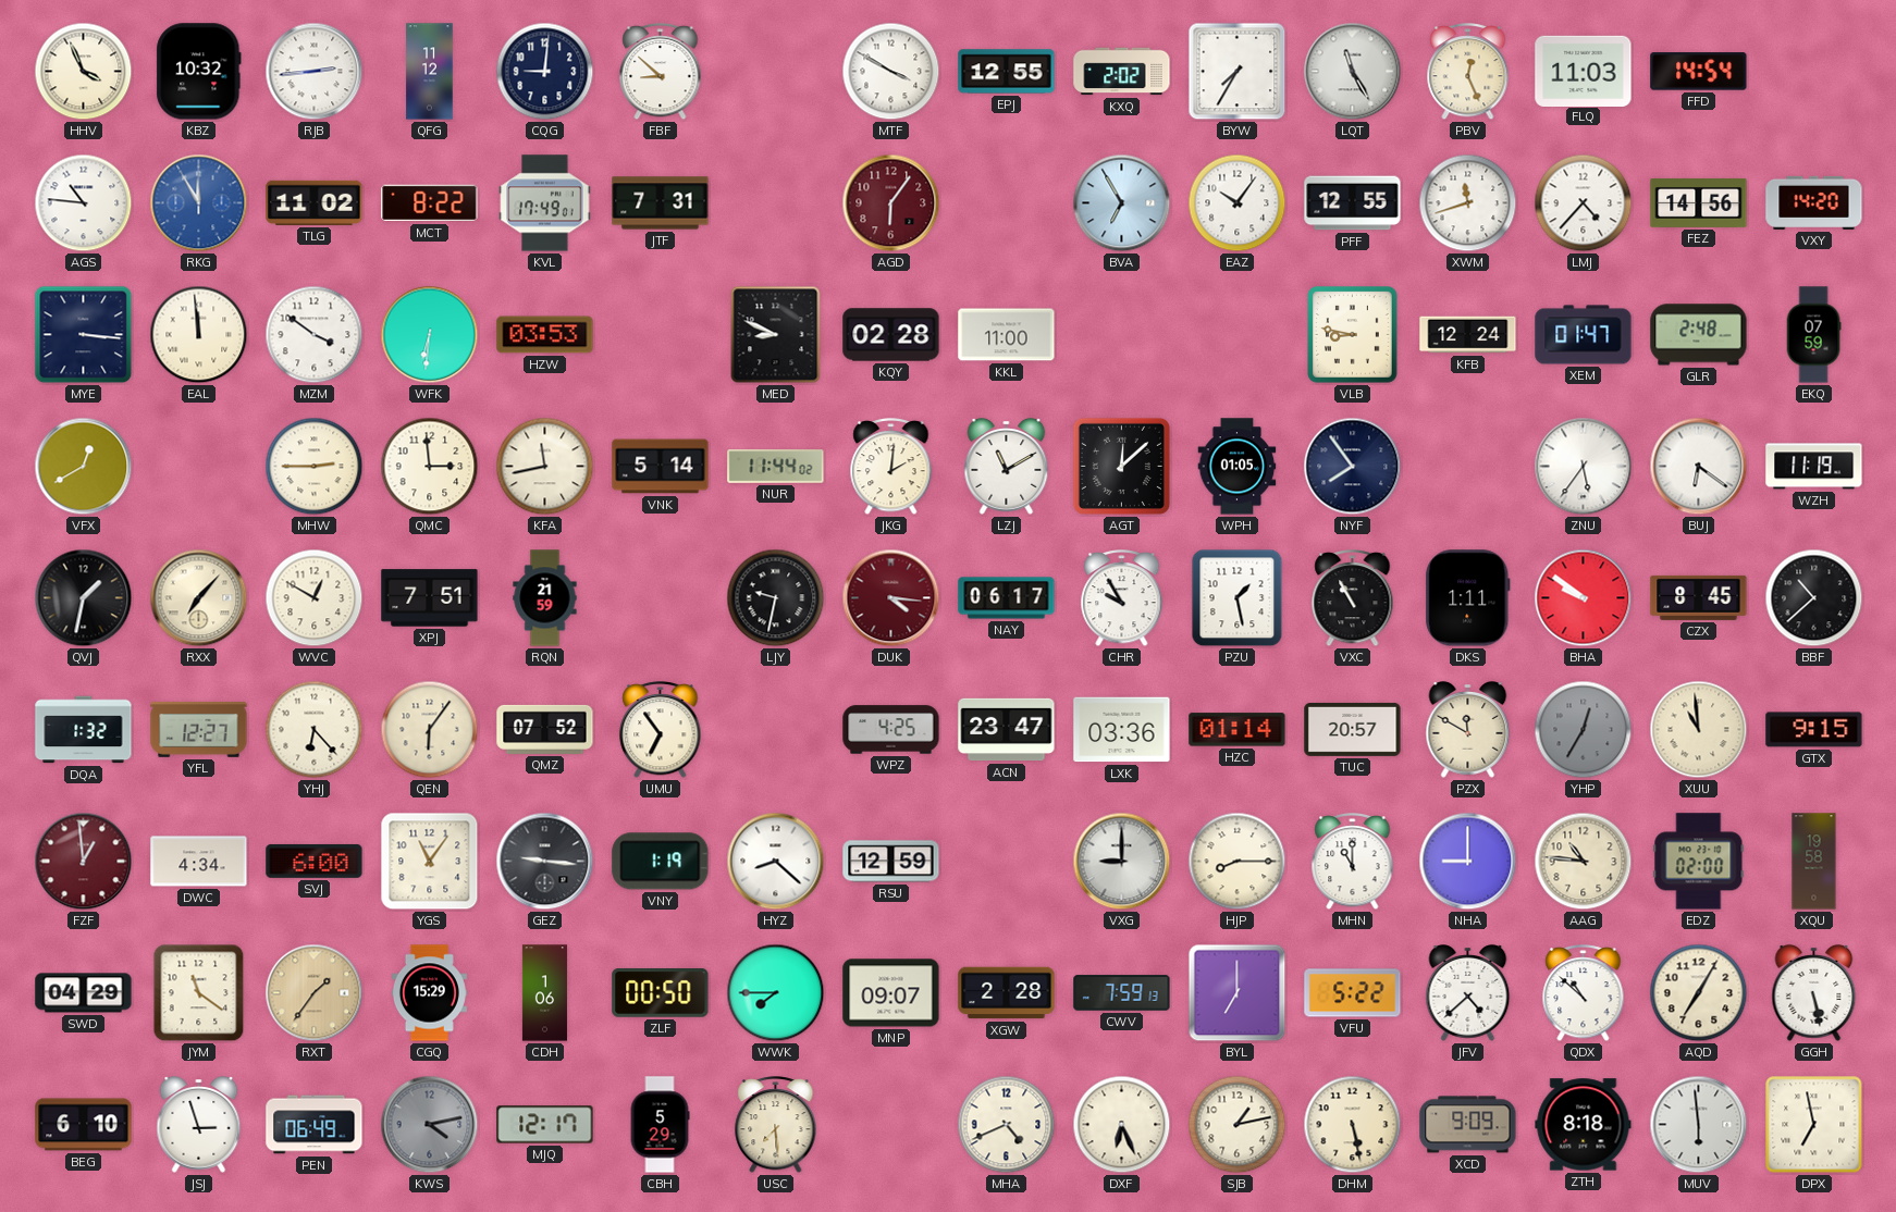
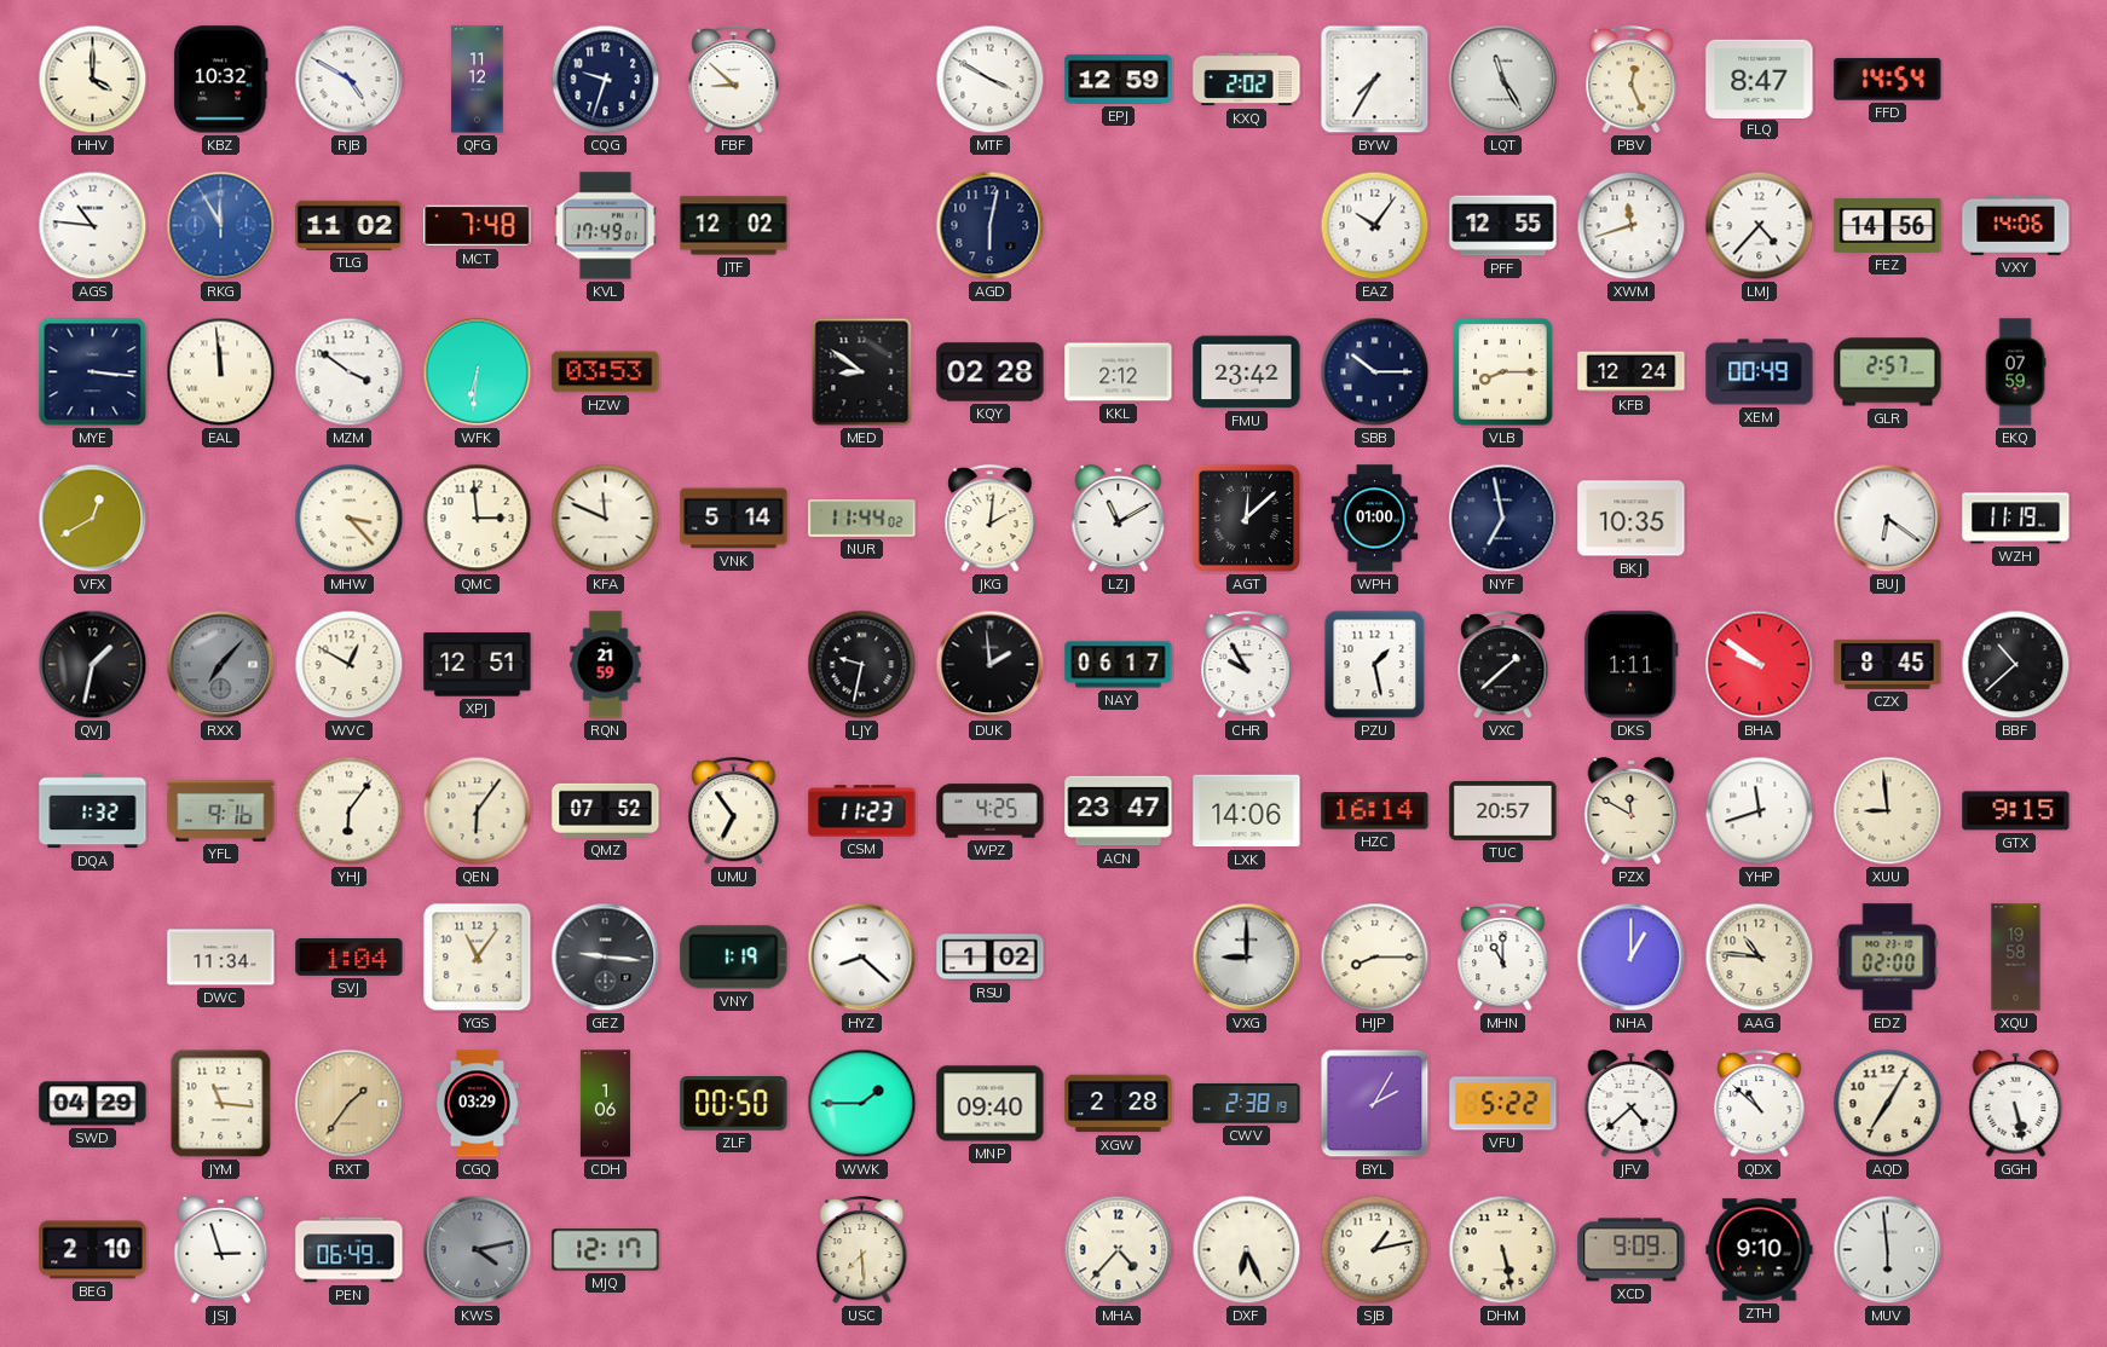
HHV: 3:56 -> 4:00
RJB: 2:44 -> 4:50
CQG: 9:01 -> 9:33
EPJ: 12:55 -> 12:59
FLQ: 11:03 -> 8:47
MCT: 8:22 -> 7:48
JTF: 7:31 -> 12:02
AGD: 6:06 -> 6:02
AGD dial: burgundy -> navy
BVA: 6:55 -> none
VXY: 14:20 -> 14:06
MED: 8:49 -> 8:51
KKL: 11:00 -> 2:12
FMU: none -> 23:42
SBB: none -> 10:15
VLB: 8:47 -> 8:15
XEM: 01:47 -> 00:49
GLR: 2:48 -> 2:57
MHW: 2:45 -> 3:23
KFA: 11:43 -> 11:49
WPH: 01:05 -> 01:00
NYF: 7:54 -> 6:58
BKJ: none -> 10:35
ZNU: 5:36 -> none
RXX dial: cream -> grey
XPJ: 7:51 -> 12:51
DUK: 4:16 -> 1:59
DUK dial: burgundy -> black
VXC: 10:55 -> 1:38
YFL: 12:27 -> 9:16
YHJ: 6:23 -> 6:06
CSM: none -> 11:23
LXK: 03:36 -> 14:06
HZC: 01:14 -> 16:14
YHP: 12:35 -> 11:42
YHP dial: grey -> white
XUU: 10:59 -> 8:59
FZF: 12:59 -> none
DWC: 4:34 -> 11:34
SVJ: 6:00 -> 1:04
RSU: 12:59 -> 1:02
NHA: 9:00 -> 1:00
JYM: 11:21 -> 11:16
CGQ: 15:29 -> 03:29
WWK: 7:45 -> 1:45
MNP: 09:07 -> 09:40
CWV: 7:59 -> 2:38
BYL: 7:00 -> 2:05
BEG: 6:10 -> 2:10
CBH: 5:29 -> none
MHA: 4:41 -> 4:37
ZTH: 8:18 -> 9:10
DPX: 6:58 -> none
